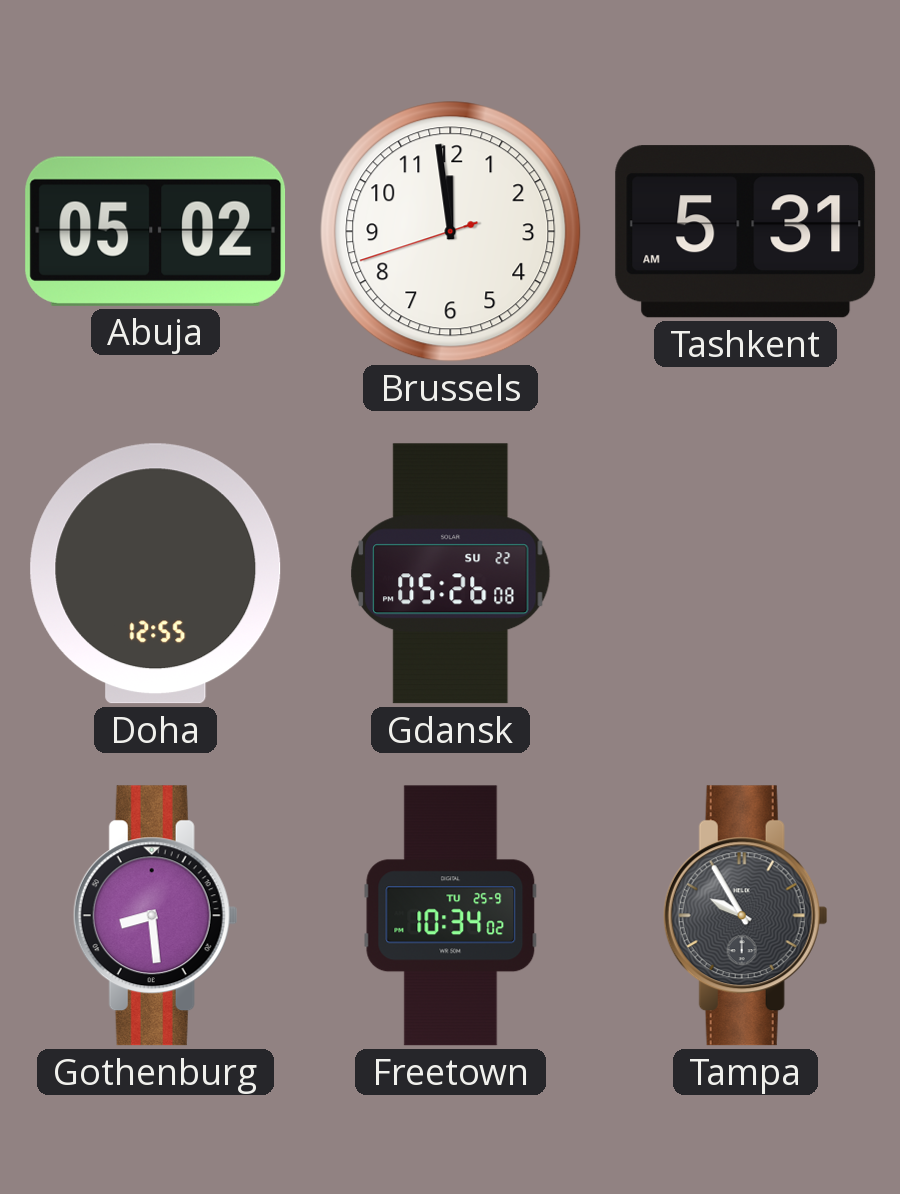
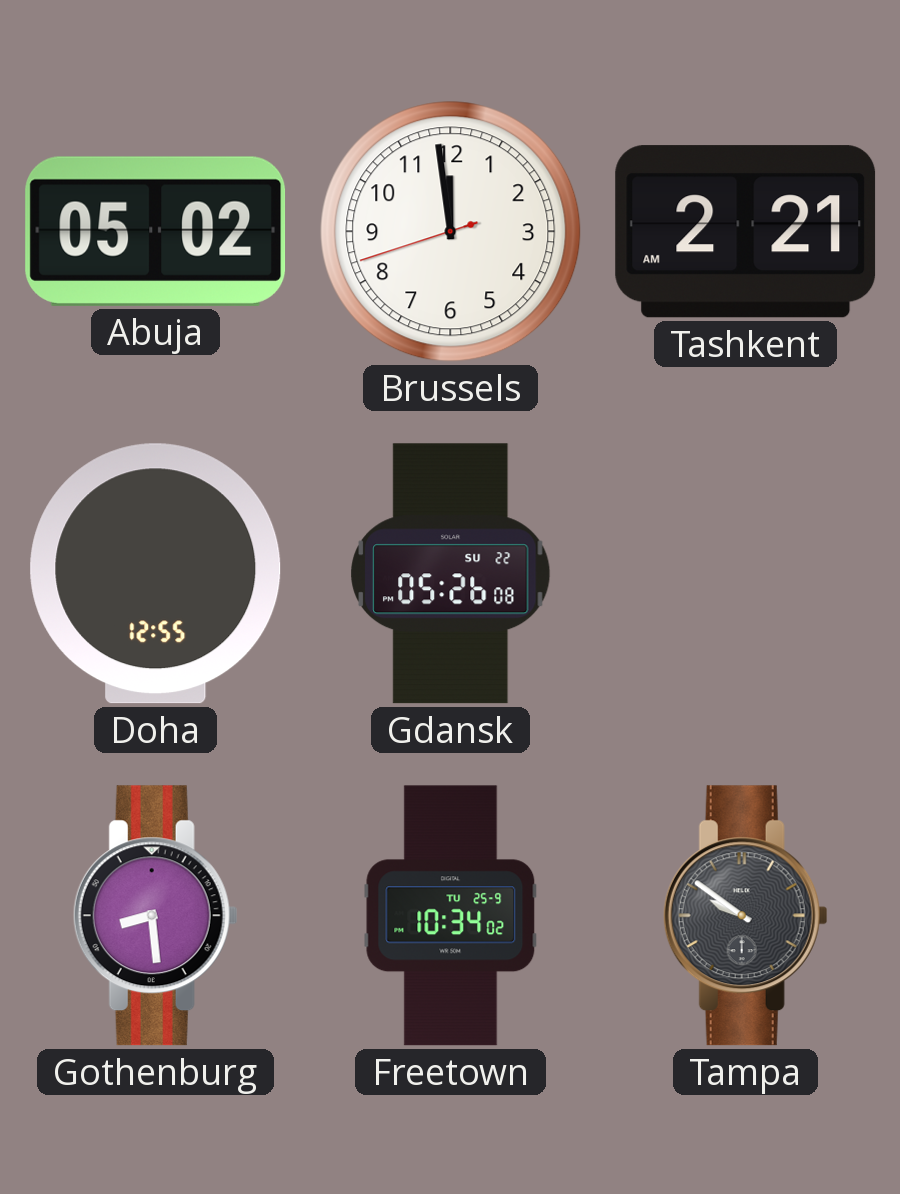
Tashkent: 5:31 -> 2:21
Tampa: 9:55 -> 9:51
